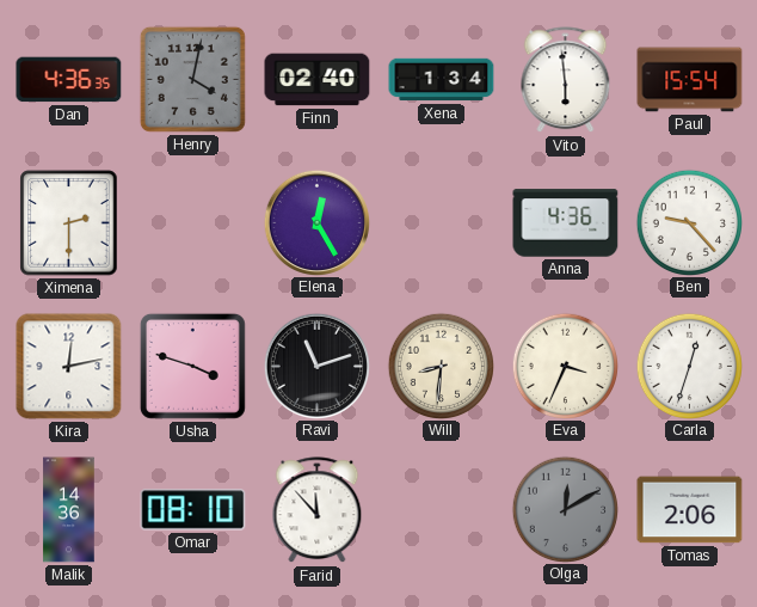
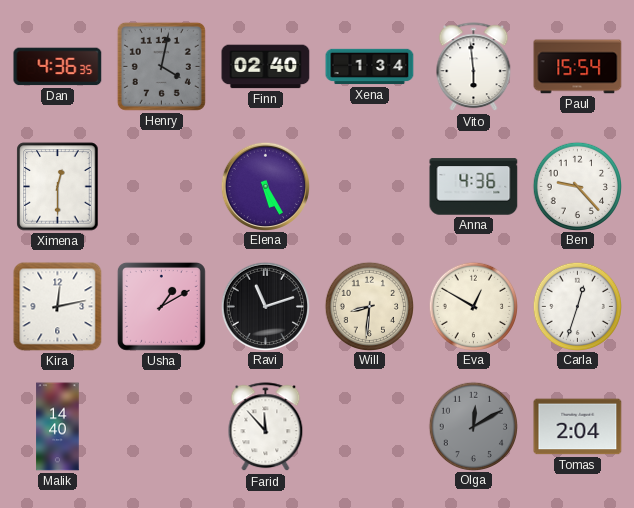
Ximena: 2:30 -> 12:30
Elena: 12:25 -> 5:25
Usha: 3:48 -> 1:10
Eva: 3:34 -> 12:50
Malik: 14:36 -> 14:40
Omar: 08:10 -> none
Tomas: 2:06 -> 2:04
